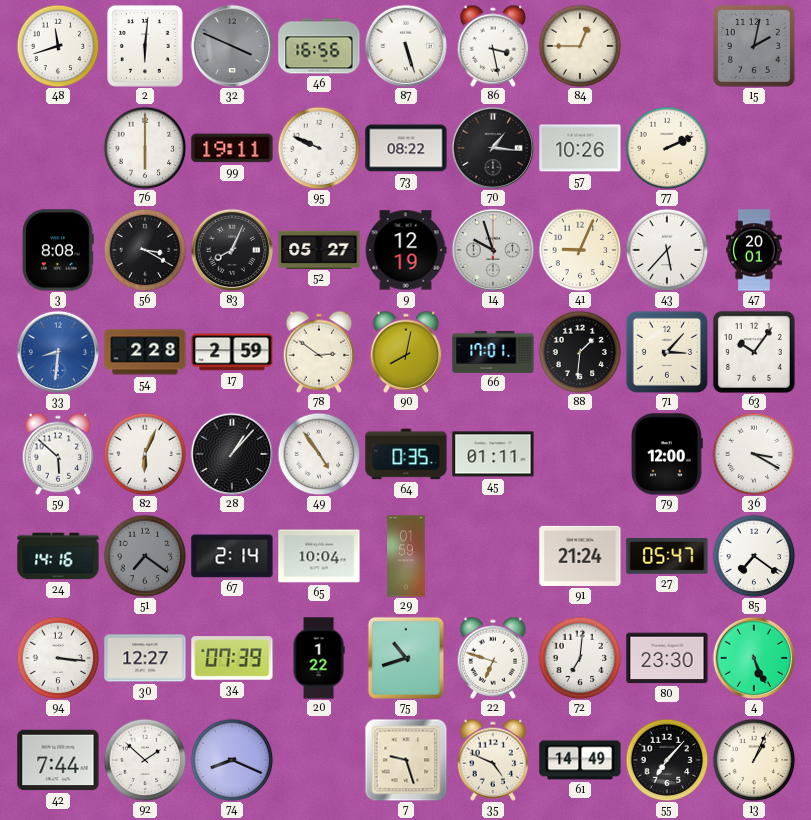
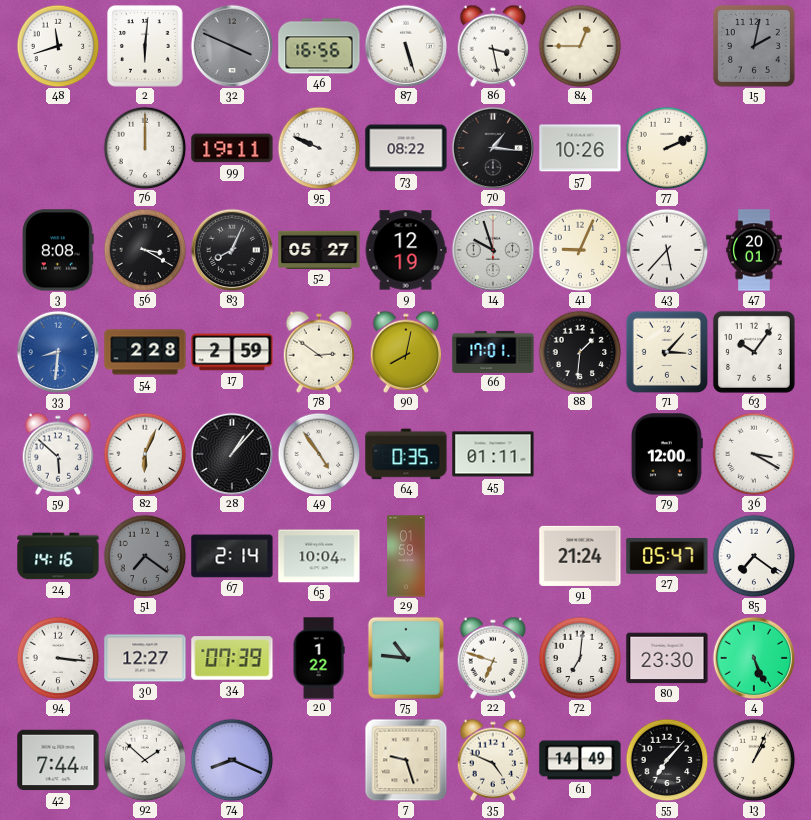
76: 6:00 -> 12:00
75: 10:42 -> 10:46
